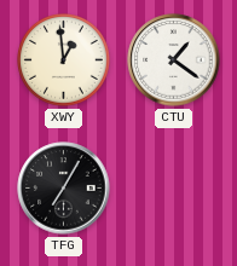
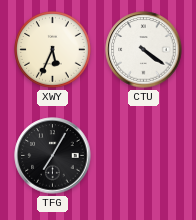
XWY: 12:59 -> 5:34
CTU: 1:21 -> 4:21
